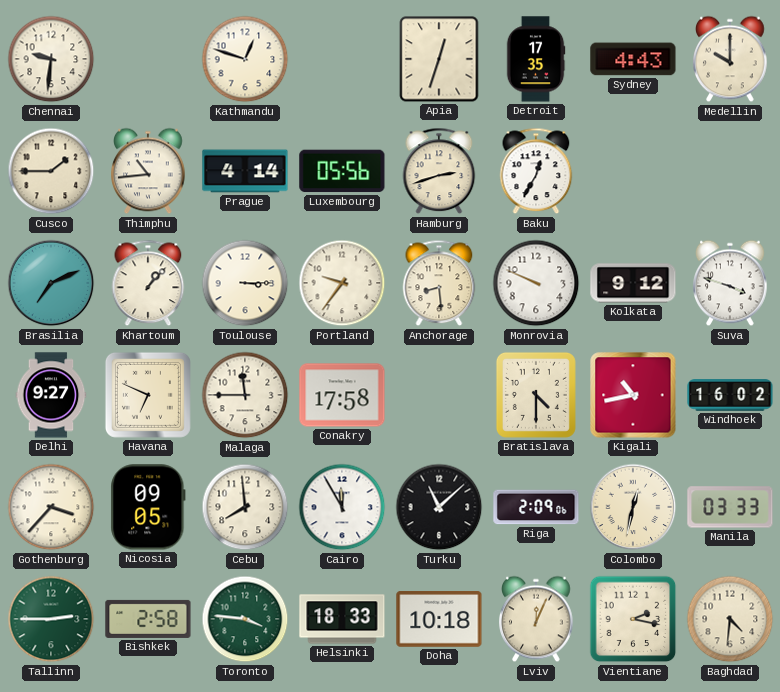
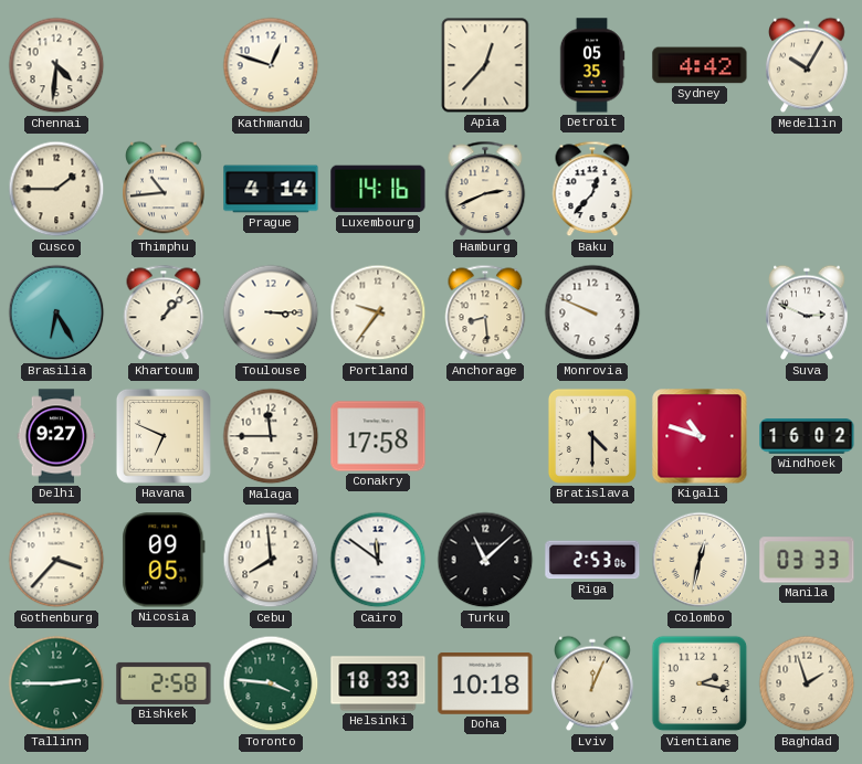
Chennai: 9:31 -> 4:31
Apia: 12:33 -> 12:37
Detroit: 17:35 -> 05:35
Sydney: 4:43 -> 4:42
Medellin: 10:00 -> 10:05
Luxembourg: 05:56 -> 14:16
Hamburg: 2:42 -> 2:41
Baku: 12:35 -> 12:37
Brasilia: 7:11 -> 6:25
Kolkata: 9:12 -> none
Suva: 3:48 -> 2:49
Kigali: 10:43 -> 10:48
Cairo: 11:55 -> 11:51
Riga: 2:09 -> 2:53
Baghdad: 4:31 -> 1:57
